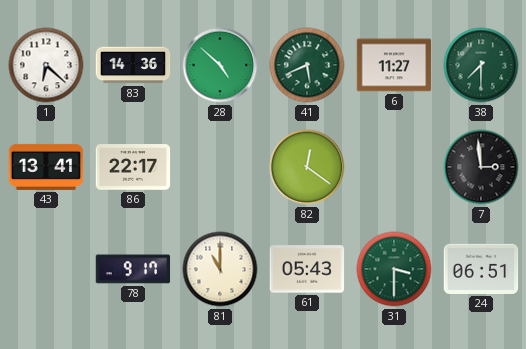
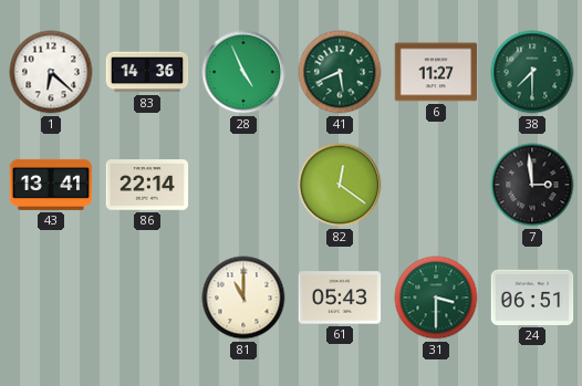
28: 4:52 -> 4:56
86: 22:17 -> 22:14
78: 9:17 -> none
